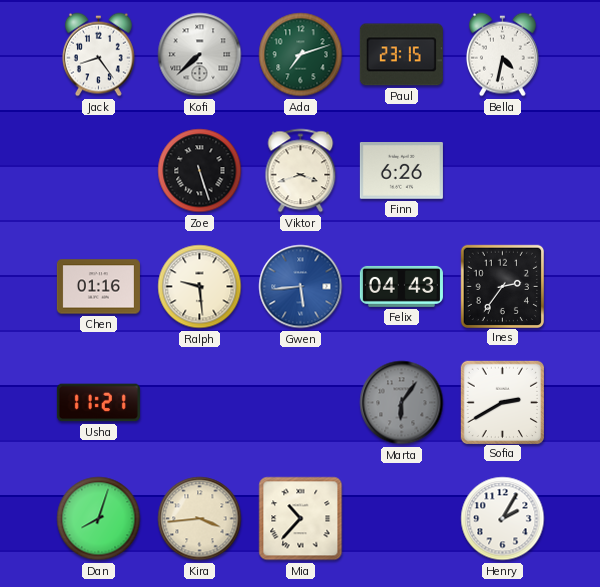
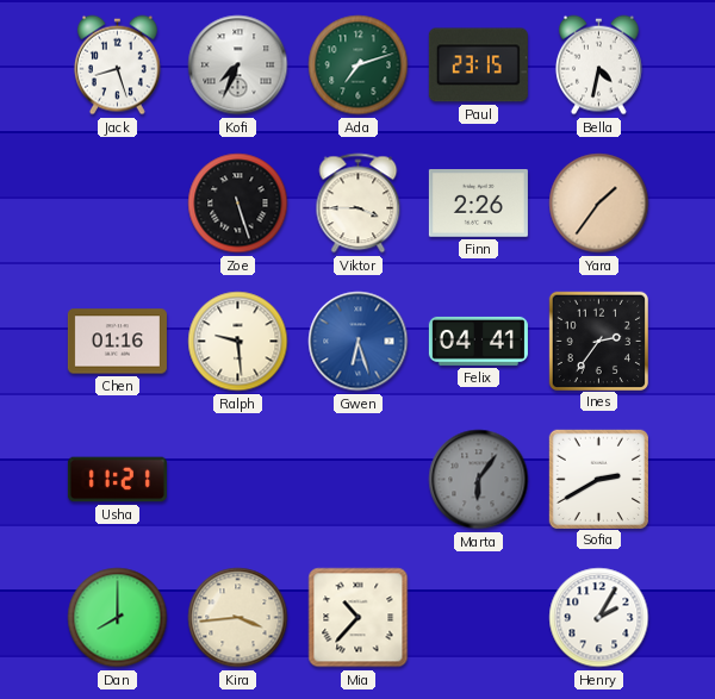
Jack: 8:24 -> 8:27
Kofi: 7:38 -> 7:34
Viktor: 3:42 -> 3:45
Finn: 6:26 -> 2:26
Yara: none -> 1:36
Gwen: 5:44 -> 6:27
Felix: 04:43 -> 04:41
Dan: 8:03 -> 8:00
